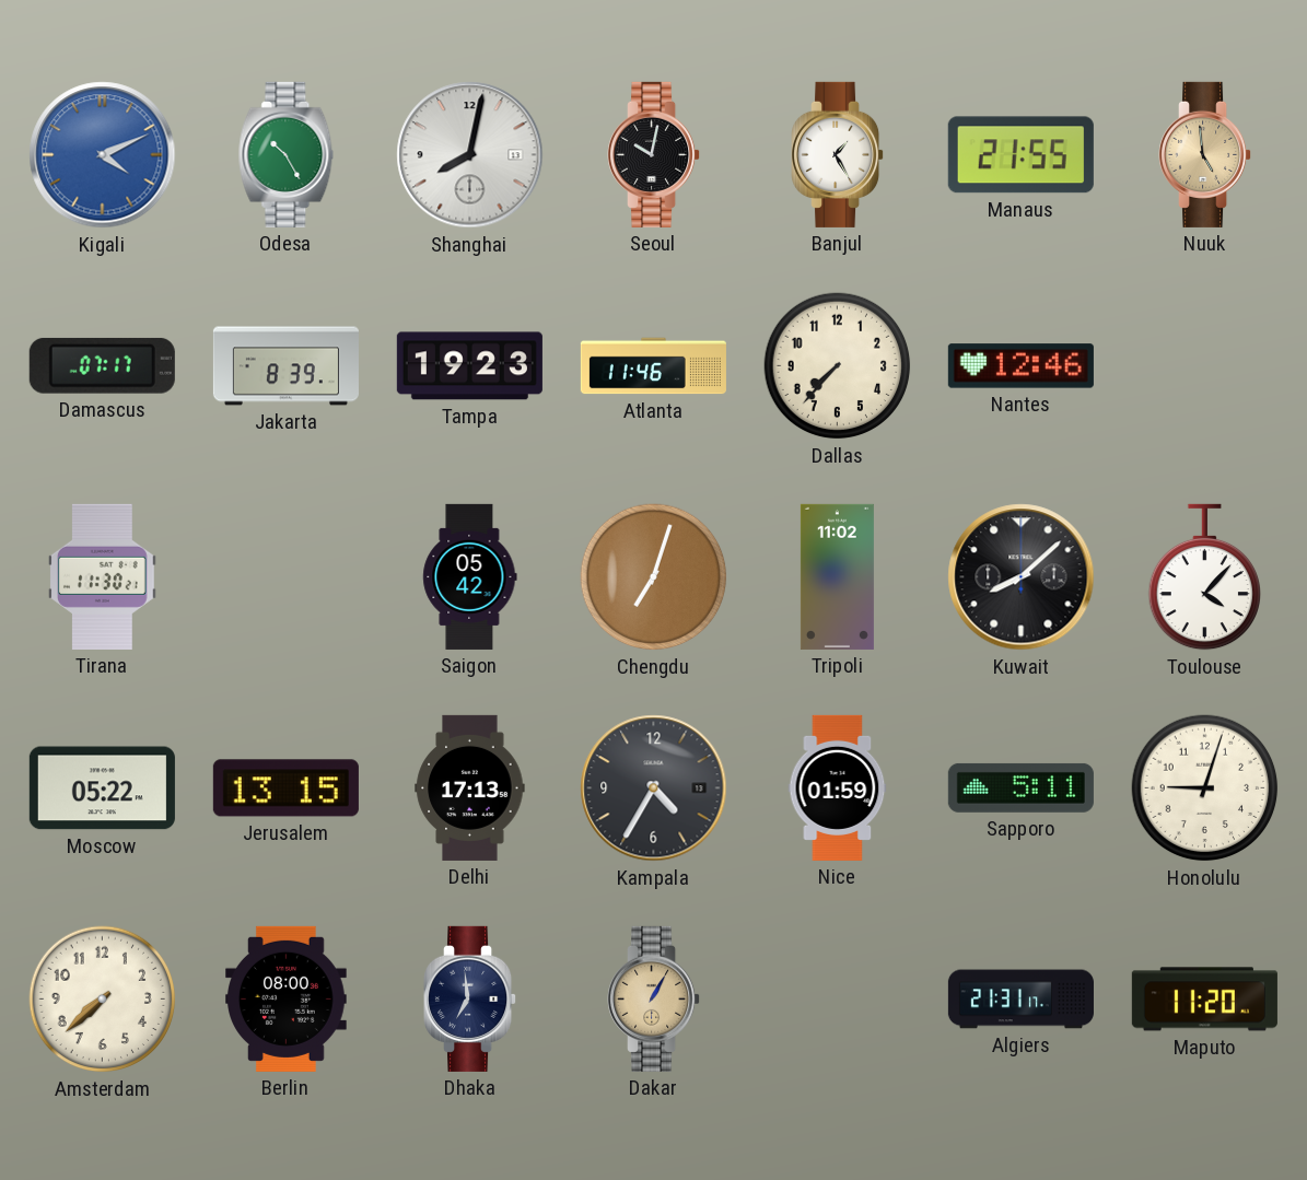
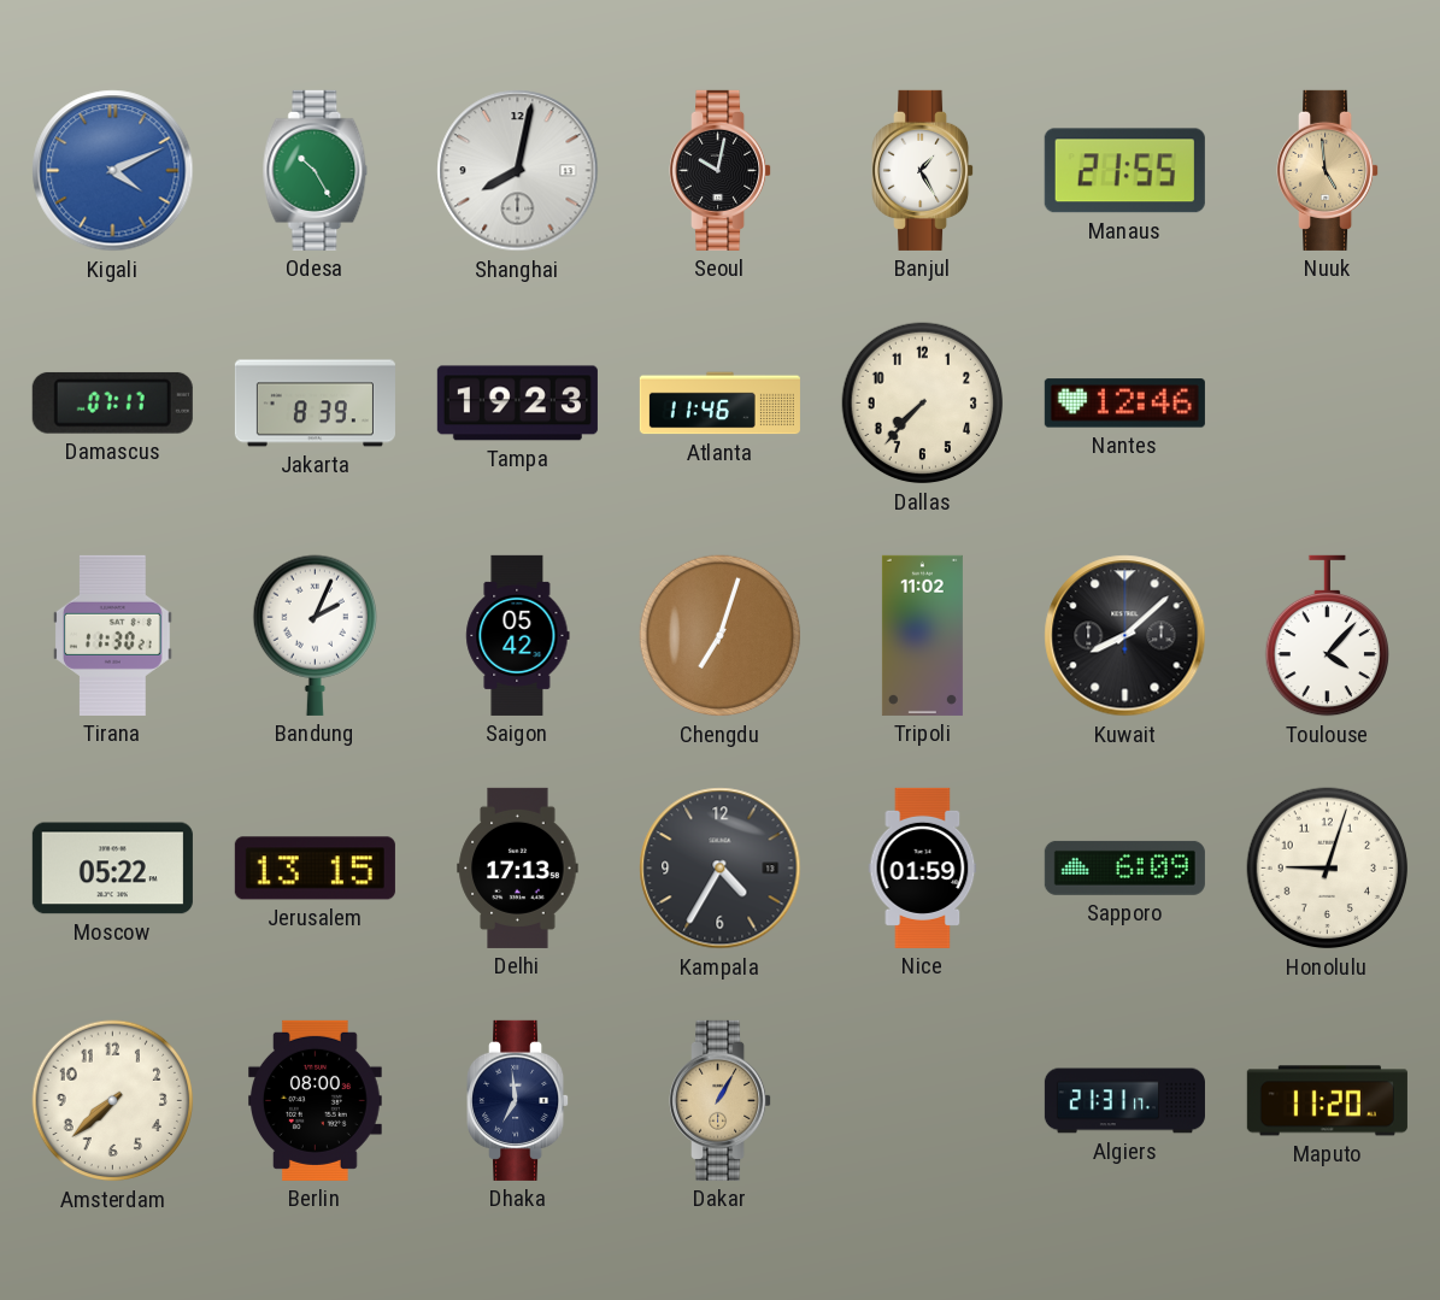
Bandung: none -> 2:04
Sapporo: 5:11 -> 6:09
